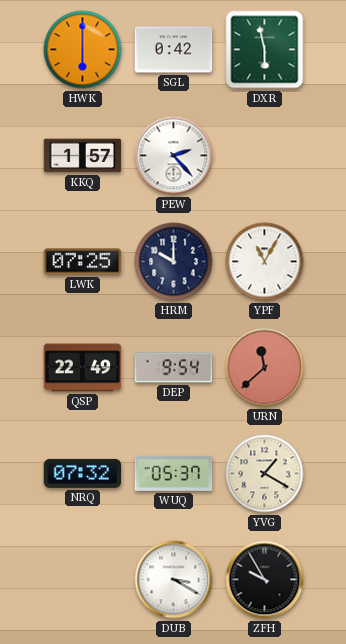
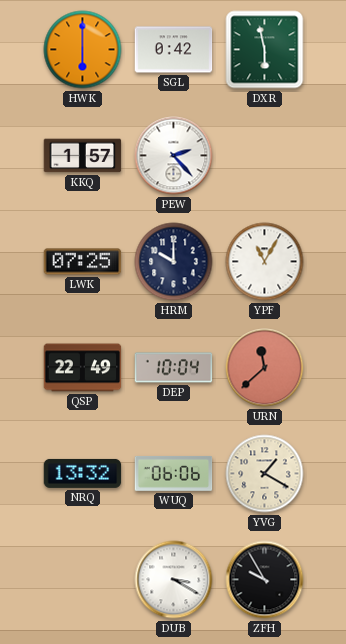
DEP: 9:54 -> 10:04
NRQ: 07:32 -> 13:32
WUQ: 05:37 -> 06:06
